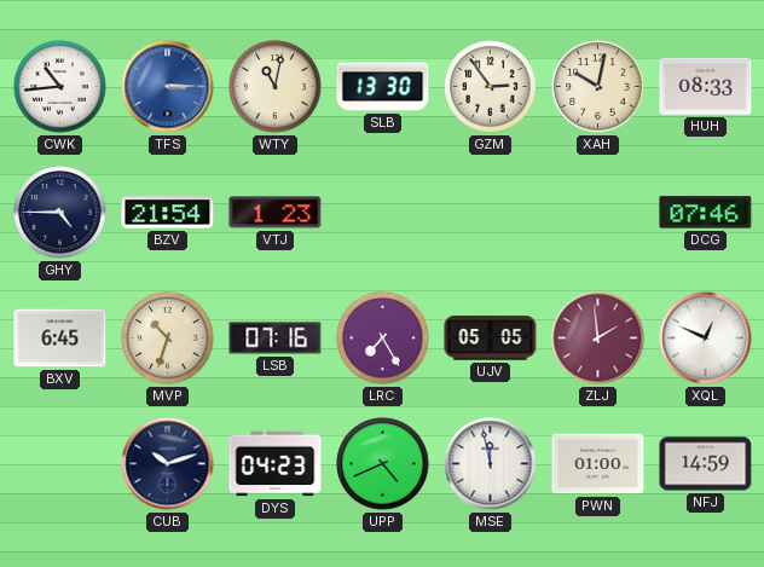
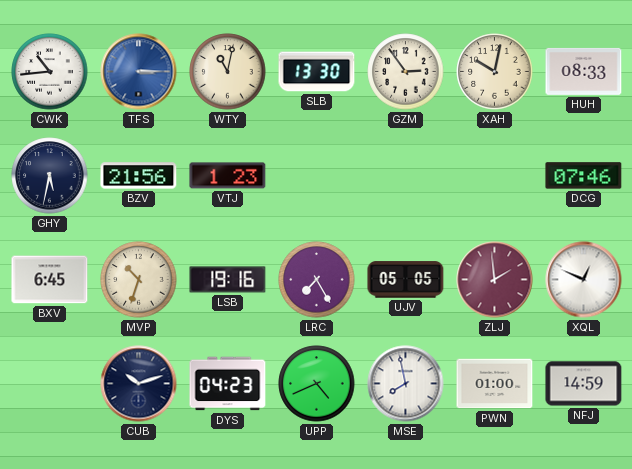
GHY: 4:45 -> 5:32
BZV: 21:54 -> 21:56
LSB: 07:16 -> 19:16
MSE: 11:58 -> 7:58
